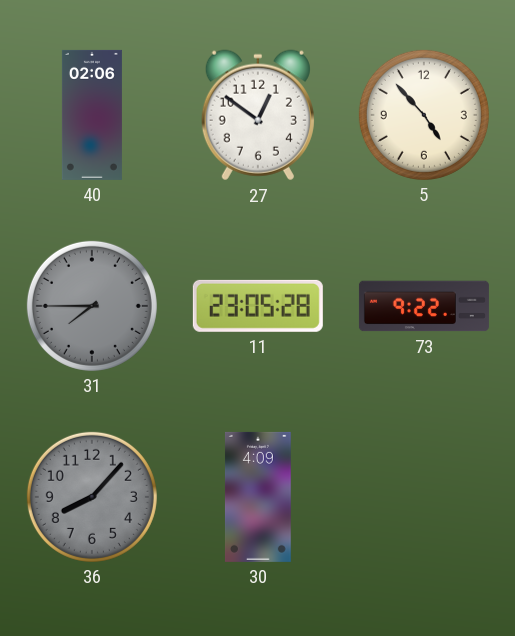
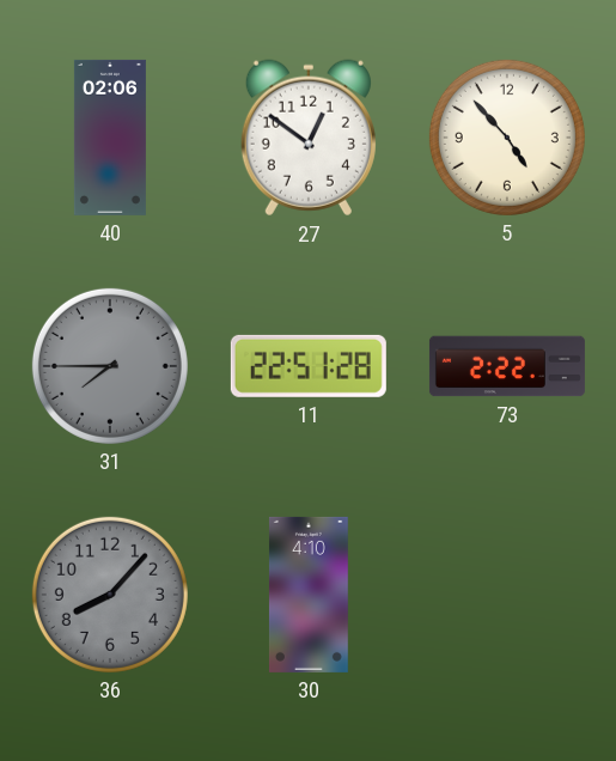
11: 23:05 -> 22:51
73: 9:22 -> 2:22
30: 4:09 -> 4:10
